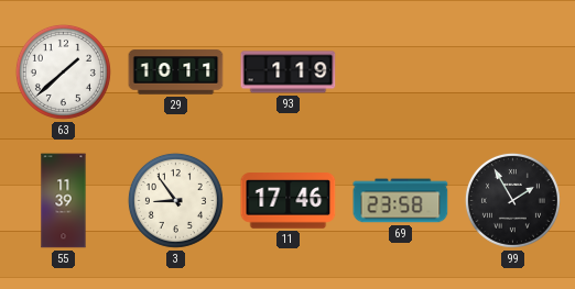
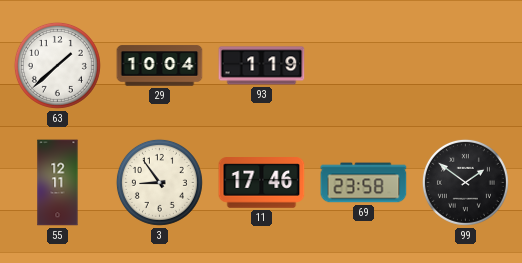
29: 10:11 -> 10:04
55: 11:39 -> 12:11
99: 1:55 -> 1:51
